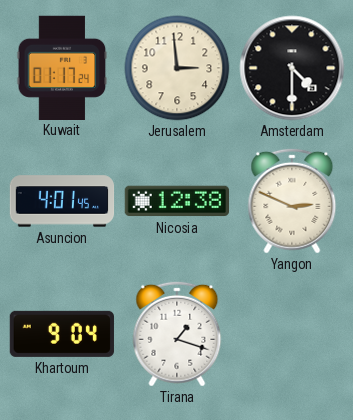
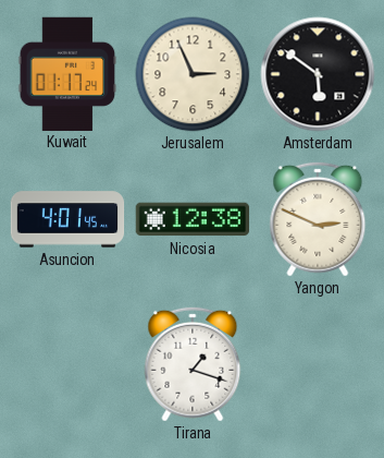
Jerusalem: 2:59 -> 2:56
Amsterdam: 4:30 -> 5:51
Khartoum: 9:04 -> none
